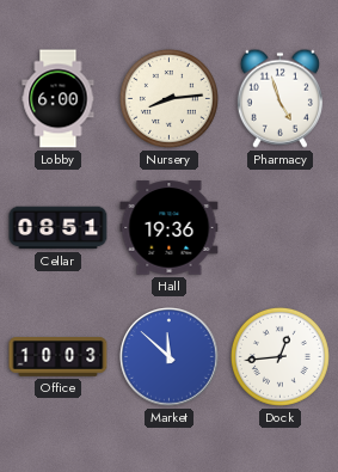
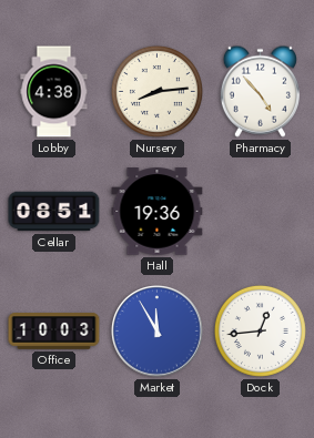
Lobby: 6:00 -> 4:38
Pharmacy: 4:57 -> 4:53
Market: 11:52 -> 11:55
